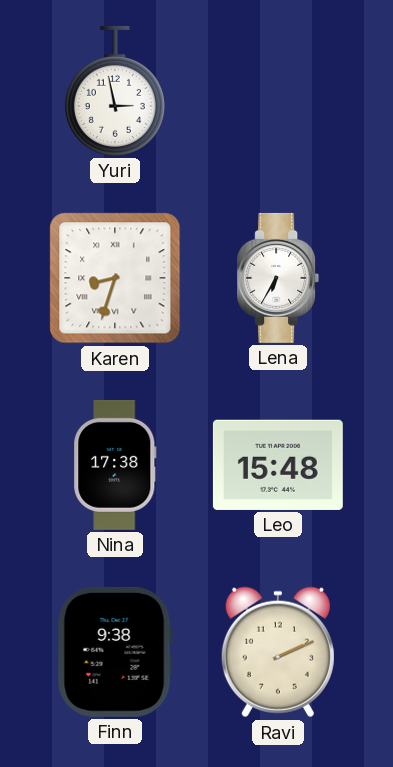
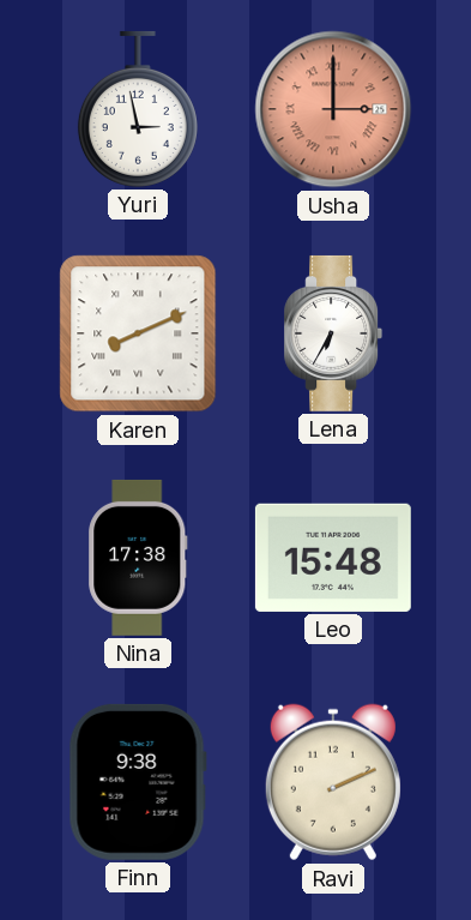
Usha: none -> 3:00
Karen: 8:33 -> 8:11
